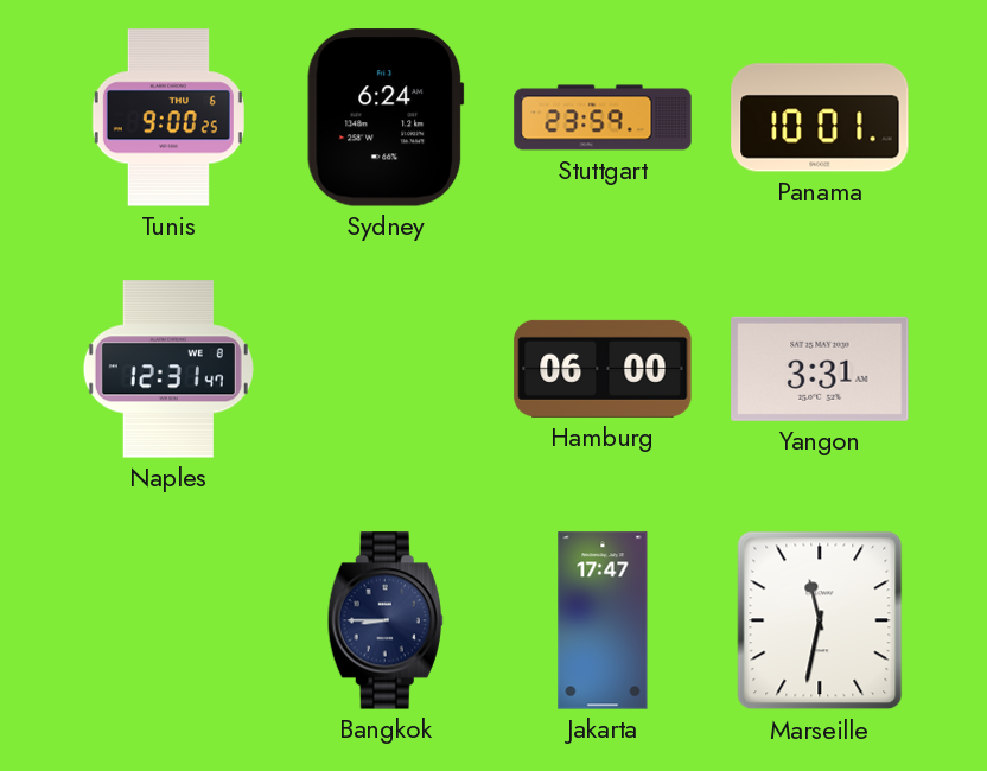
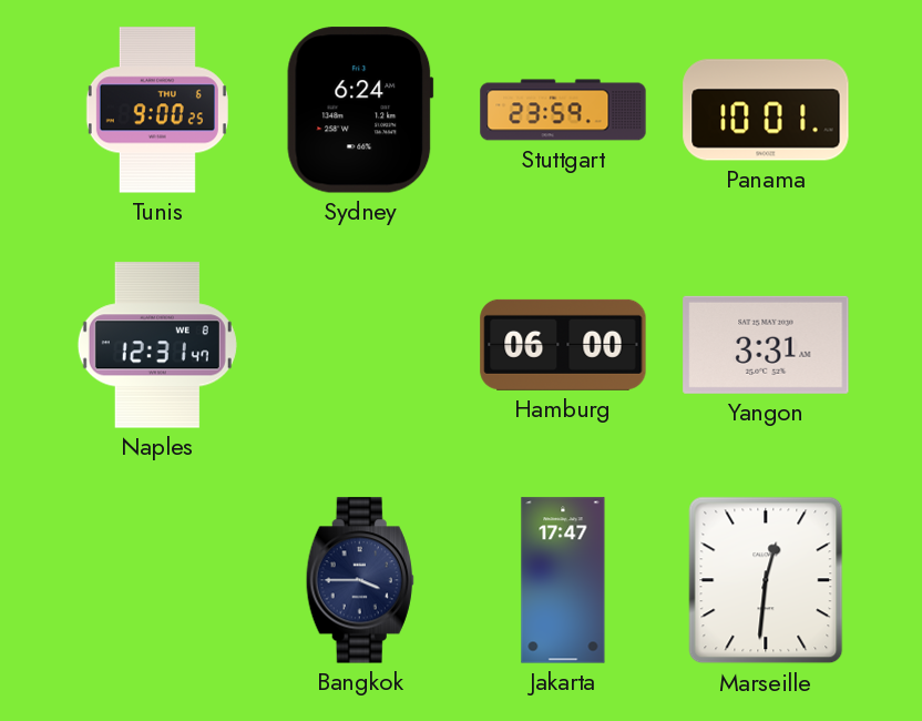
Bangkok: 8:45 -> 3:45
Marseille: 11:32 -> 12:31
